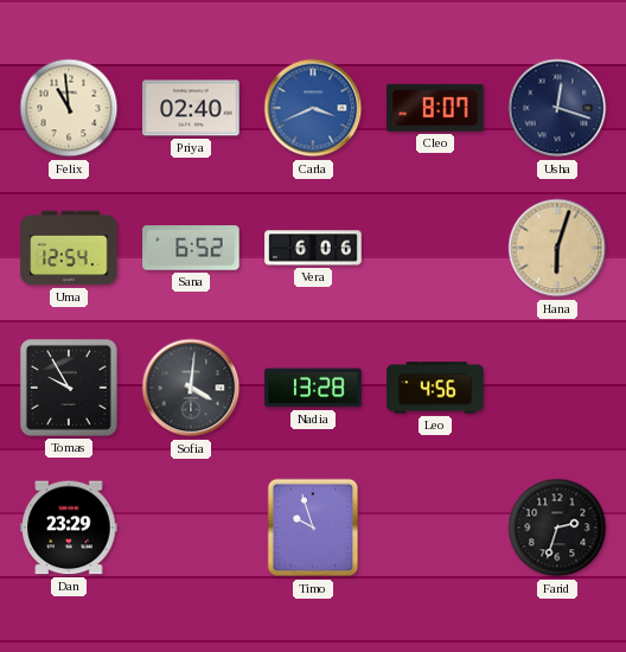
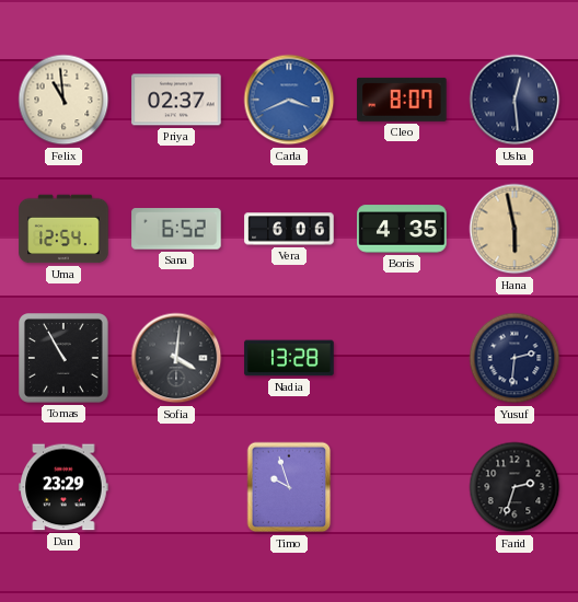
Priya: 02:40 -> 02:37
Usha: 12:18 -> 12:29
Boris: none -> 4:35
Hana: 6:03 -> 5:58
Tomas: 9:55 -> 10:55
Leo: 4:56 -> none
Yusuf: none -> 2:31
